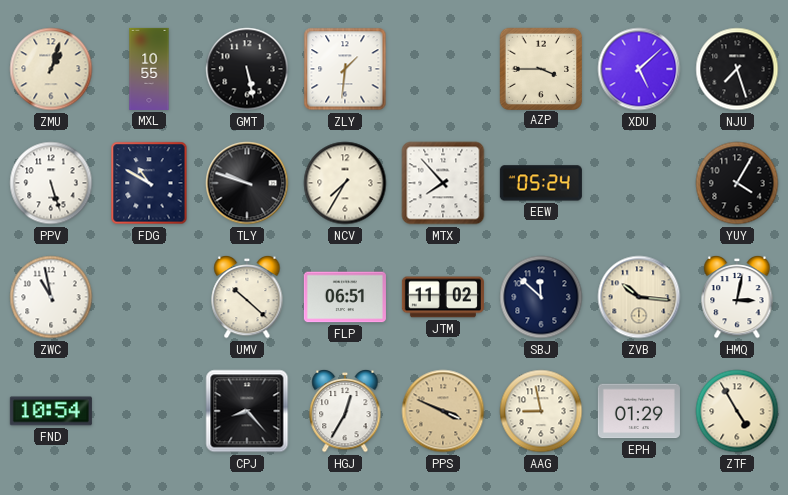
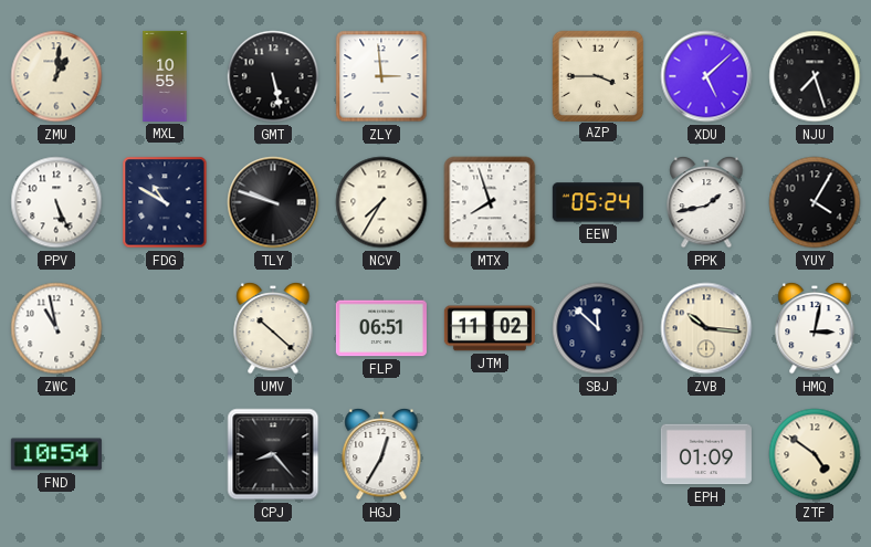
ZMU: 1:03 -> 1:01
ZLY: 1:31 -> 2:59
PPV: 5:27 -> 5:26
MTX: 7:53 -> 7:57
PPK: none -> 1:43
PPS: 3:49 -> none
AAG: 8:58 -> none
EPH: 01:29 -> 01:09
ZTF: 4:55 -> 4:51
